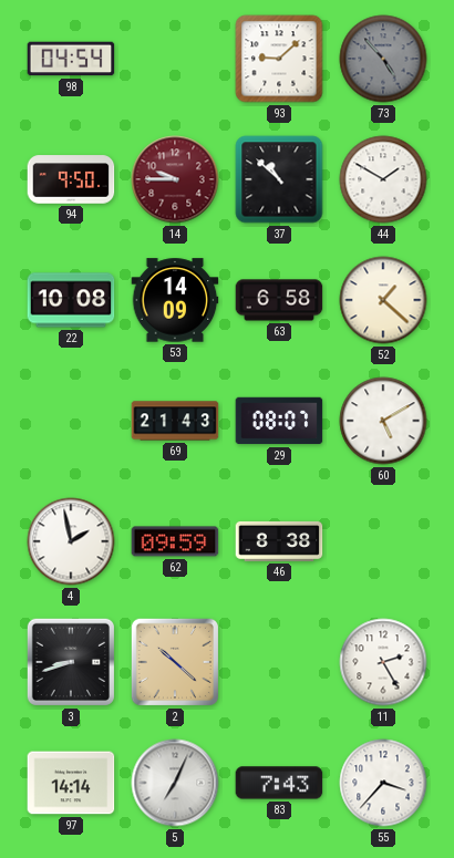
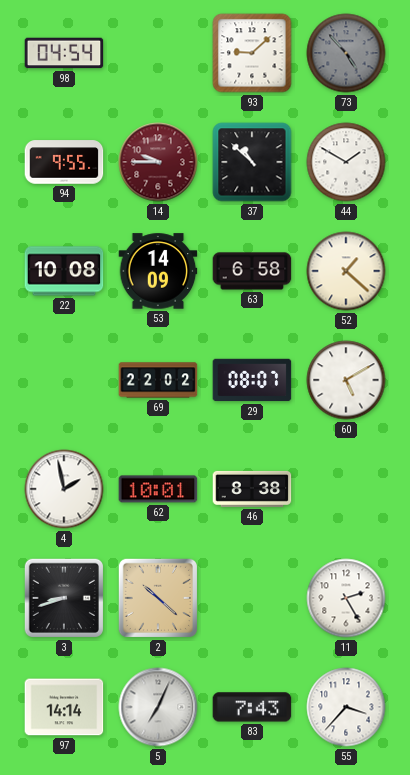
94: 9:50 -> 9:55
69: 21:43 -> 22:02
62: 09:59 -> 10:01
